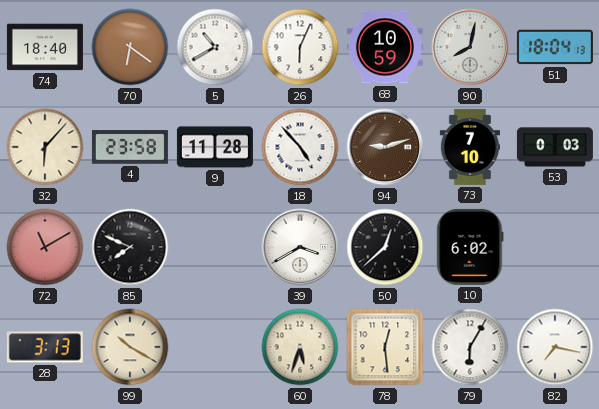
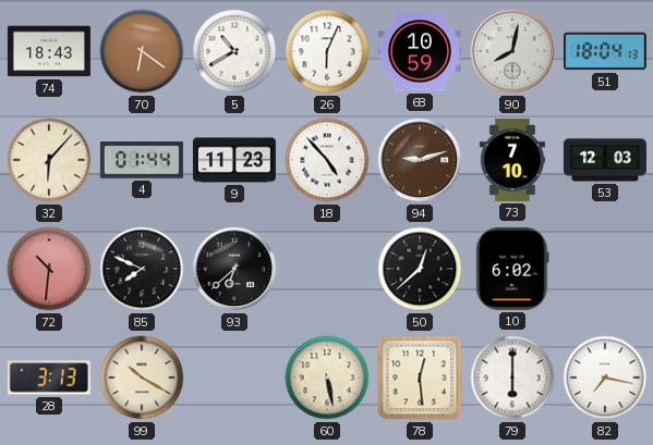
74: 18:40 -> 18:43
4: 23:58 -> 01:44
9: 11:28 -> 11:23
53: 0:03 -> 12:03
72: 11:10 -> 10:31
93: none -> 6:38
39: 3:40 -> none
60: 5:33 -> 5:28
79: 6:05 -> 6:00
